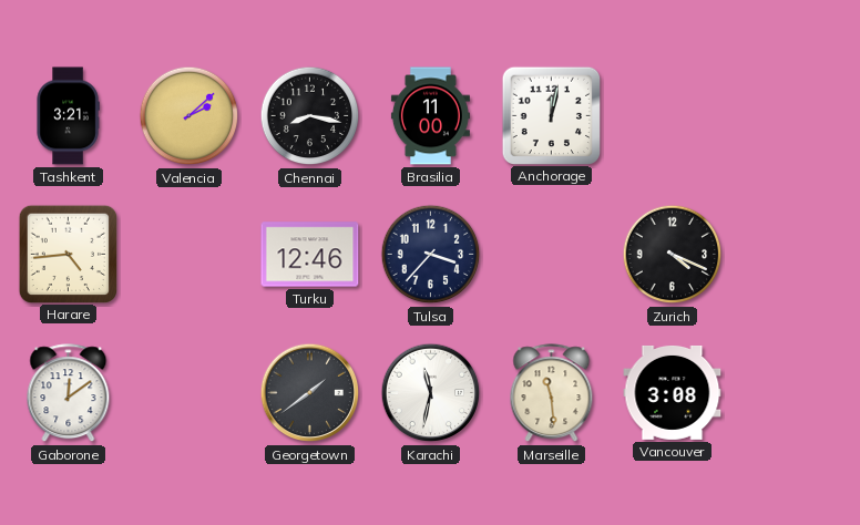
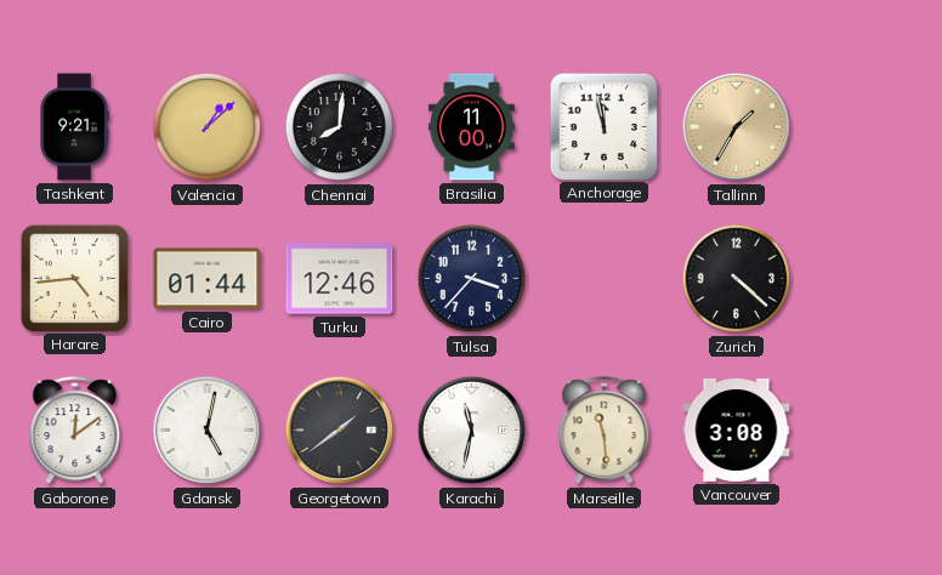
Tashkent: 3:21 -> 9:21
Valencia: 2:08 -> 1:08
Chennai: 8:17 -> 8:01
Anchorage: 12:02 -> 11:58
Tallinn: none -> 1:35
Cairo: none -> 01:44
Zurich: 4:19 -> 4:22
Gdansk: none -> 5:02
